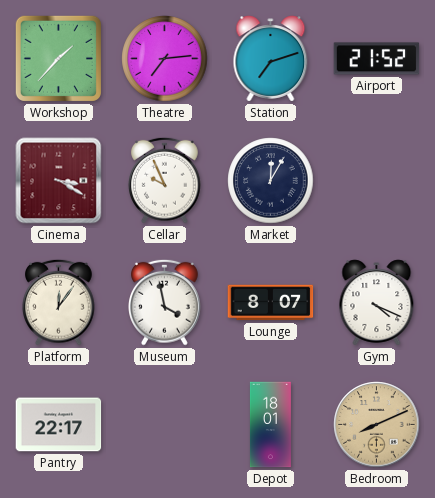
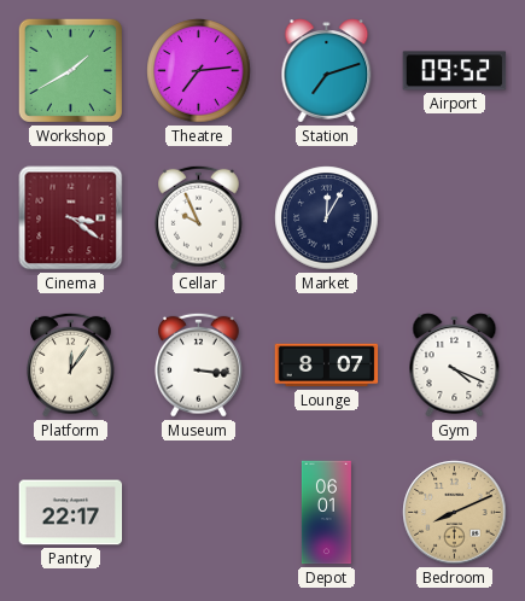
Workshop: 1:37 -> 1:40
Airport: 21:52 -> 09:52
Cinema: 3:20 -> 3:21
Museum: 3:58 -> 3:16
Depot: 18:01 -> 06:01
